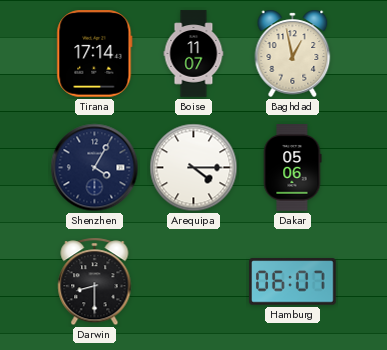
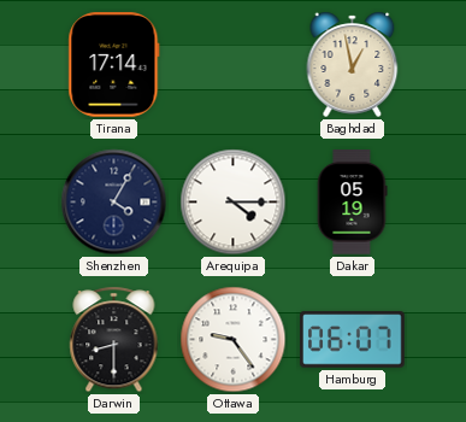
Boise: 11:07 -> none
Dakar: 05:06 -> 05:19
Ottawa: none -> 9:24
